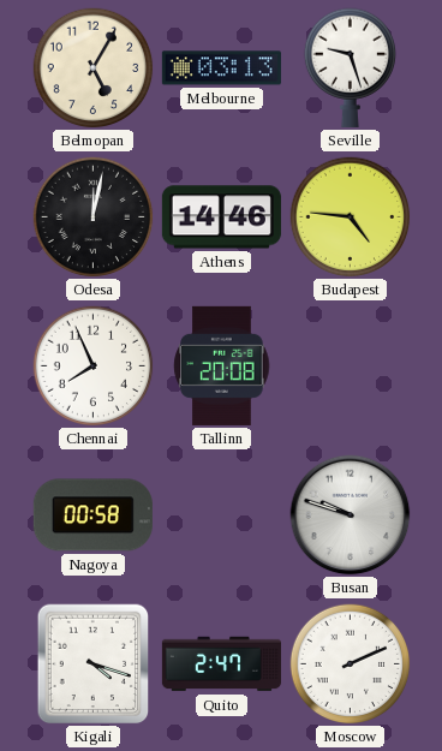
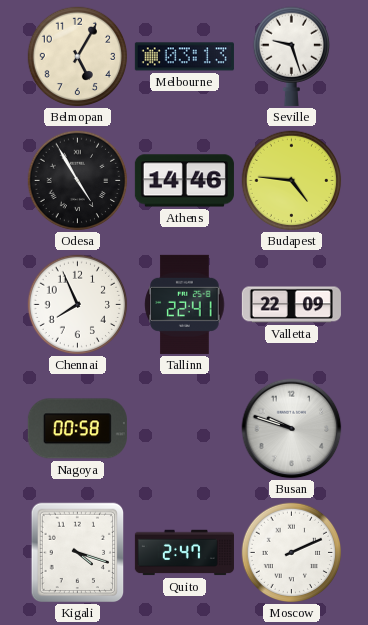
Odesa: 12:02 -> 4:55
Tallinn: 20:08 -> 22:41
Valletta: none -> 22:09
